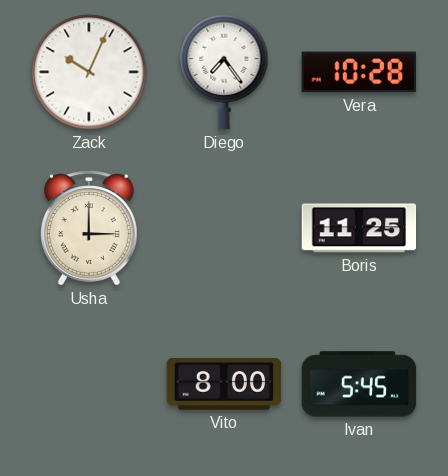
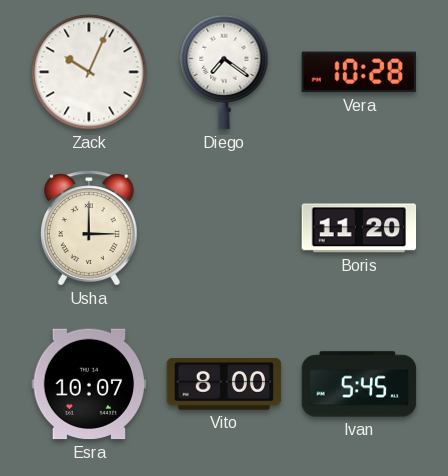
Diego: 7:24 -> 7:21
Boris: 11:25 -> 11:20
Esra: none -> 10:07
